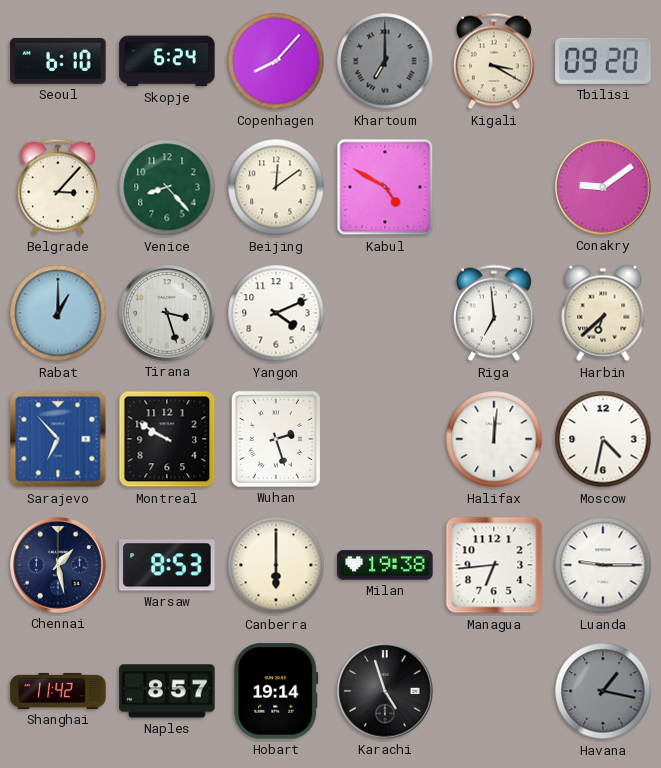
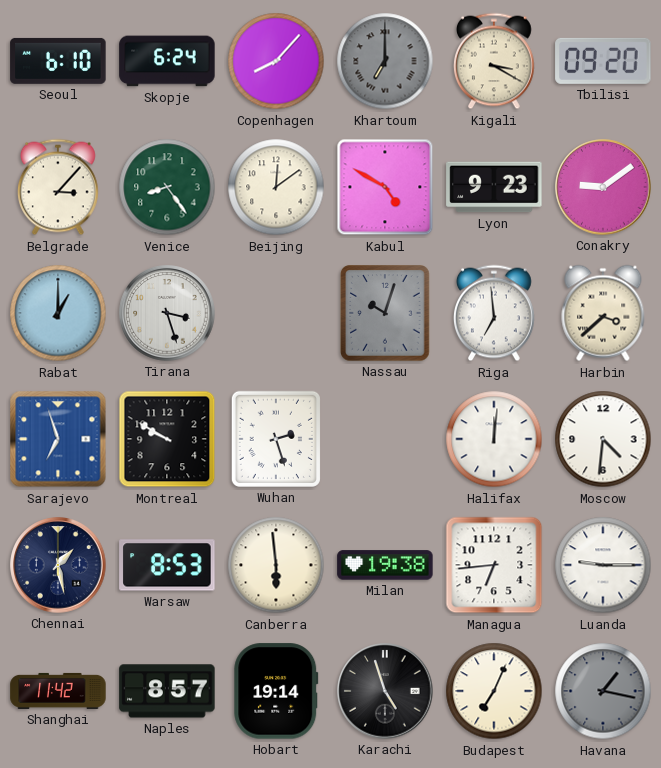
Venice: 8:23 -> 8:24
Lyon: none -> 9:23
Yangon: 4:11 -> none
Nassau: none -> 10:03
Harbin: 6:38 -> 3:38
Sarajevo: 6:53 -> 6:57
Moscow: 4:32 -> 4:31
Canberra: 6:00 -> 5:59
Budapest: none -> 7:04
